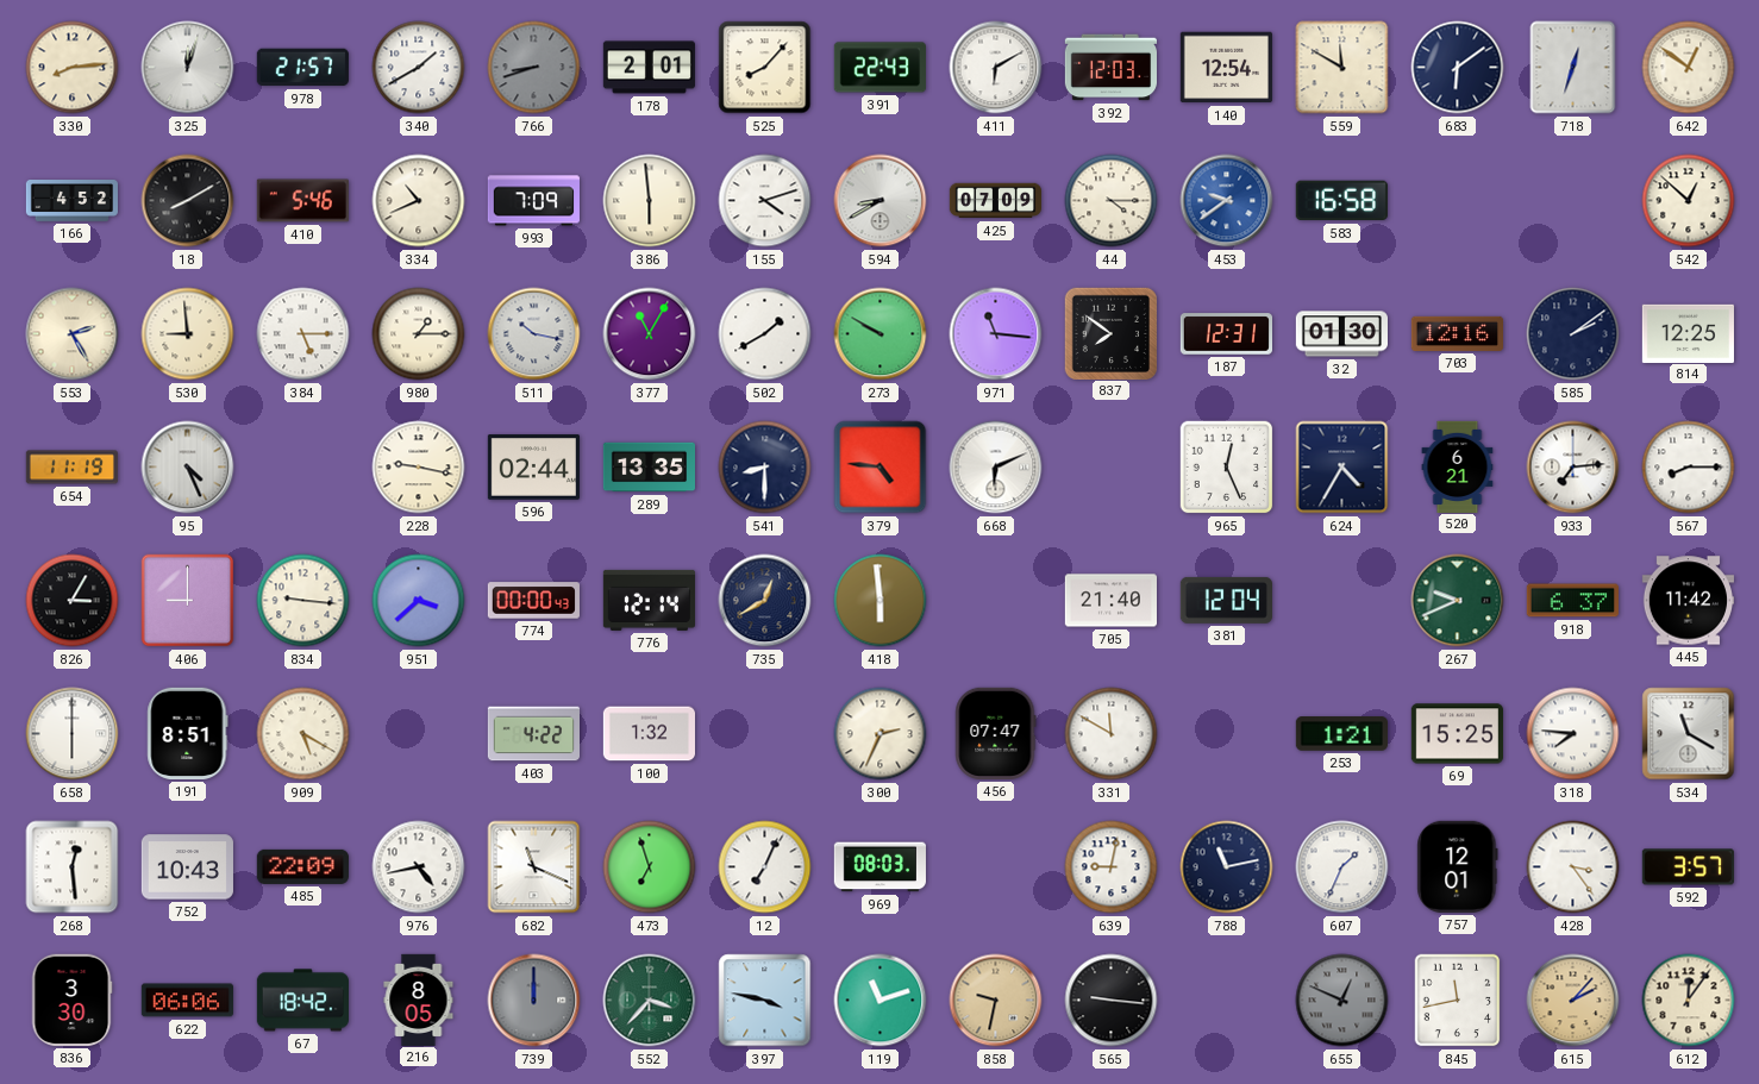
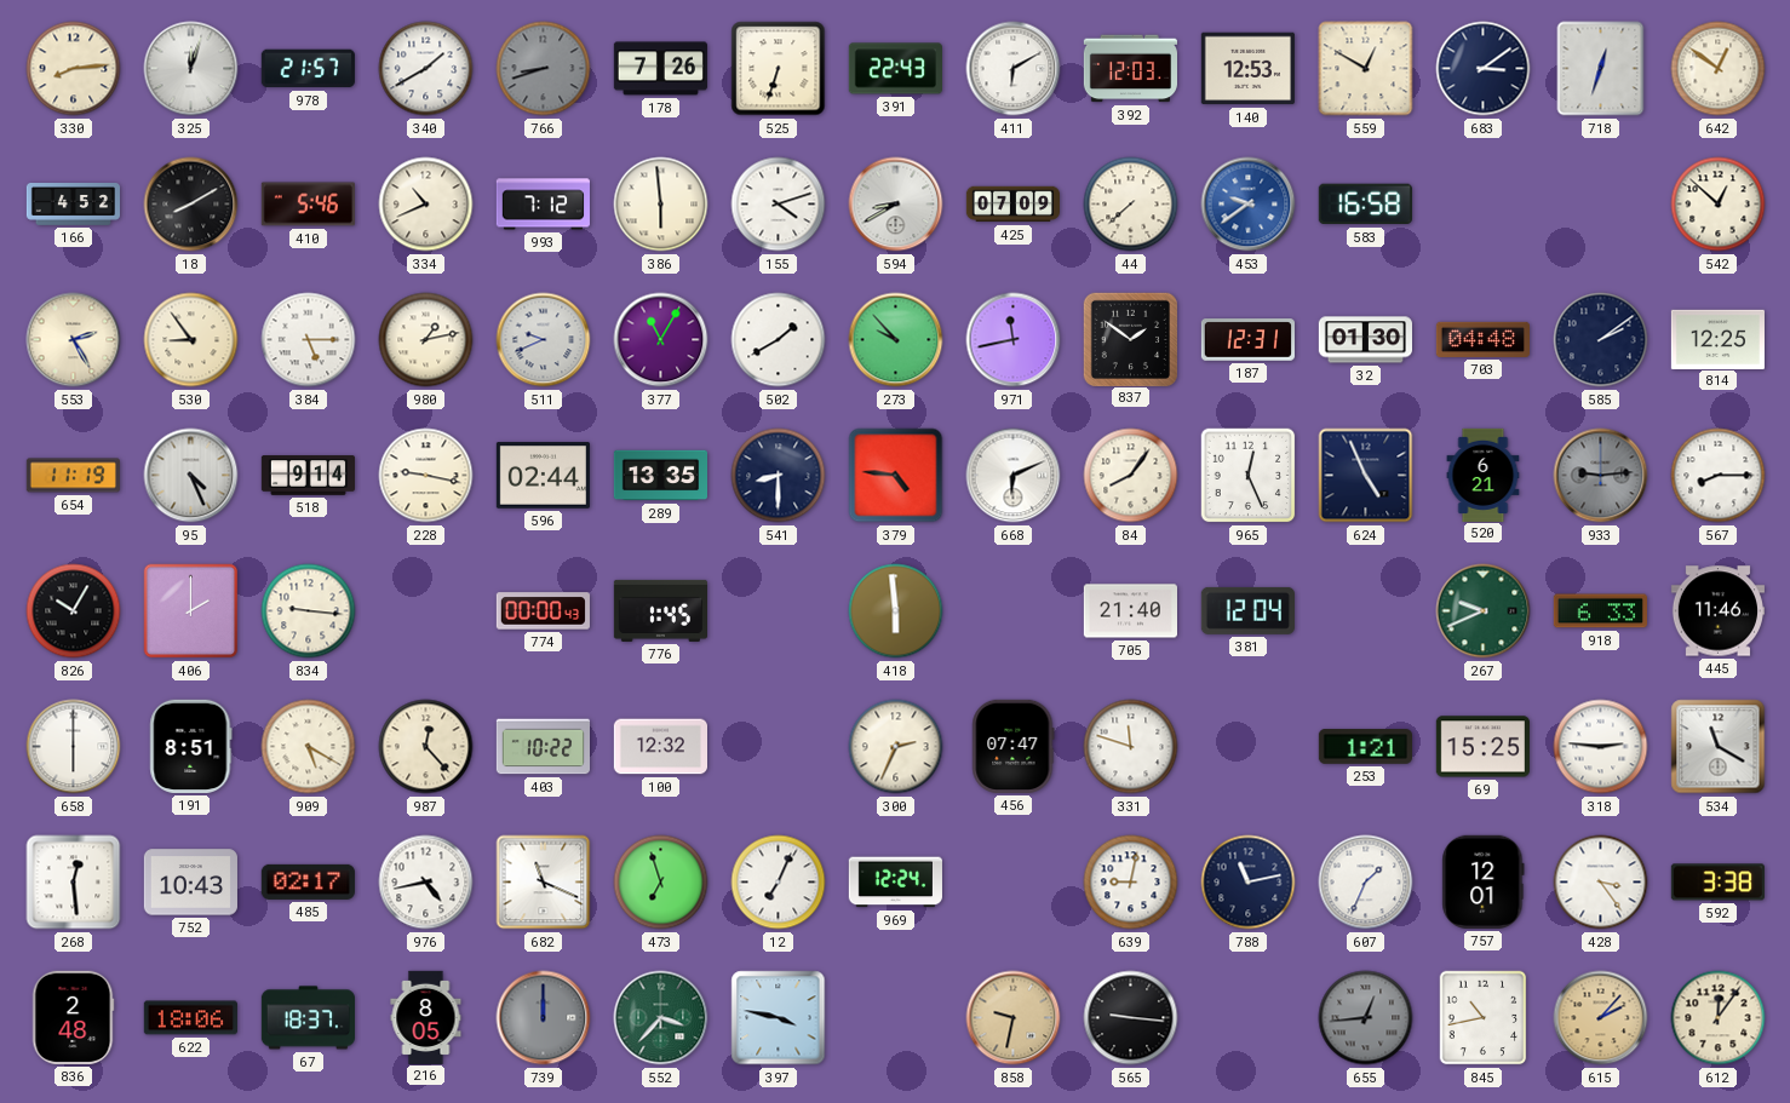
178: 2:01 -> 7:26
525: 8:07 -> 6:33
140: 12:54 -> 12:53
559: 11:50 -> 12:50
683: 6:09 -> 3:09
993: 7:09 -> 7:12
44: 4:15 -> 7:38
530: 8:59 -> 8:54
980: 1:15 -> 1:13
511: 10:17 -> 9:41
273: 9:50 -> 9:53
971: 11:16 -> 11:43
837: 7:51 -> 1:51
703: 12:16 -> 04:48
518: none -> 9:14
84: none -> 8:06
624: 4:35 -> 4:56
933: 7:14 -> 9:14
933 dial: white -> grey
826: 3:05 -> 10:05
406: 9:00 -> 2:00
951: 3:38 -> none
776: 12:14 -> 1:45
735: 12:40 -> none
918: 6:37 -> 6:33
445: 11:42 -> 11:46
987: none -> 12:23
403: 4:22 -> 10:22
100: 1:32 -> 12:32
331: 11:50 -> 11:48
318: 7:46 -> 2:46
485: 22:09 -> 02:17
969: 08:03 -> 12:24
592: 3:57 -> 3:38
836: 3:30 -> 2:48
622: 06:06 -> 18:06
67: 18:42 -> 18:37
119: 11:12 -> none
655: 12:49 -> 12:44
845: 11:43 -> 10:43
